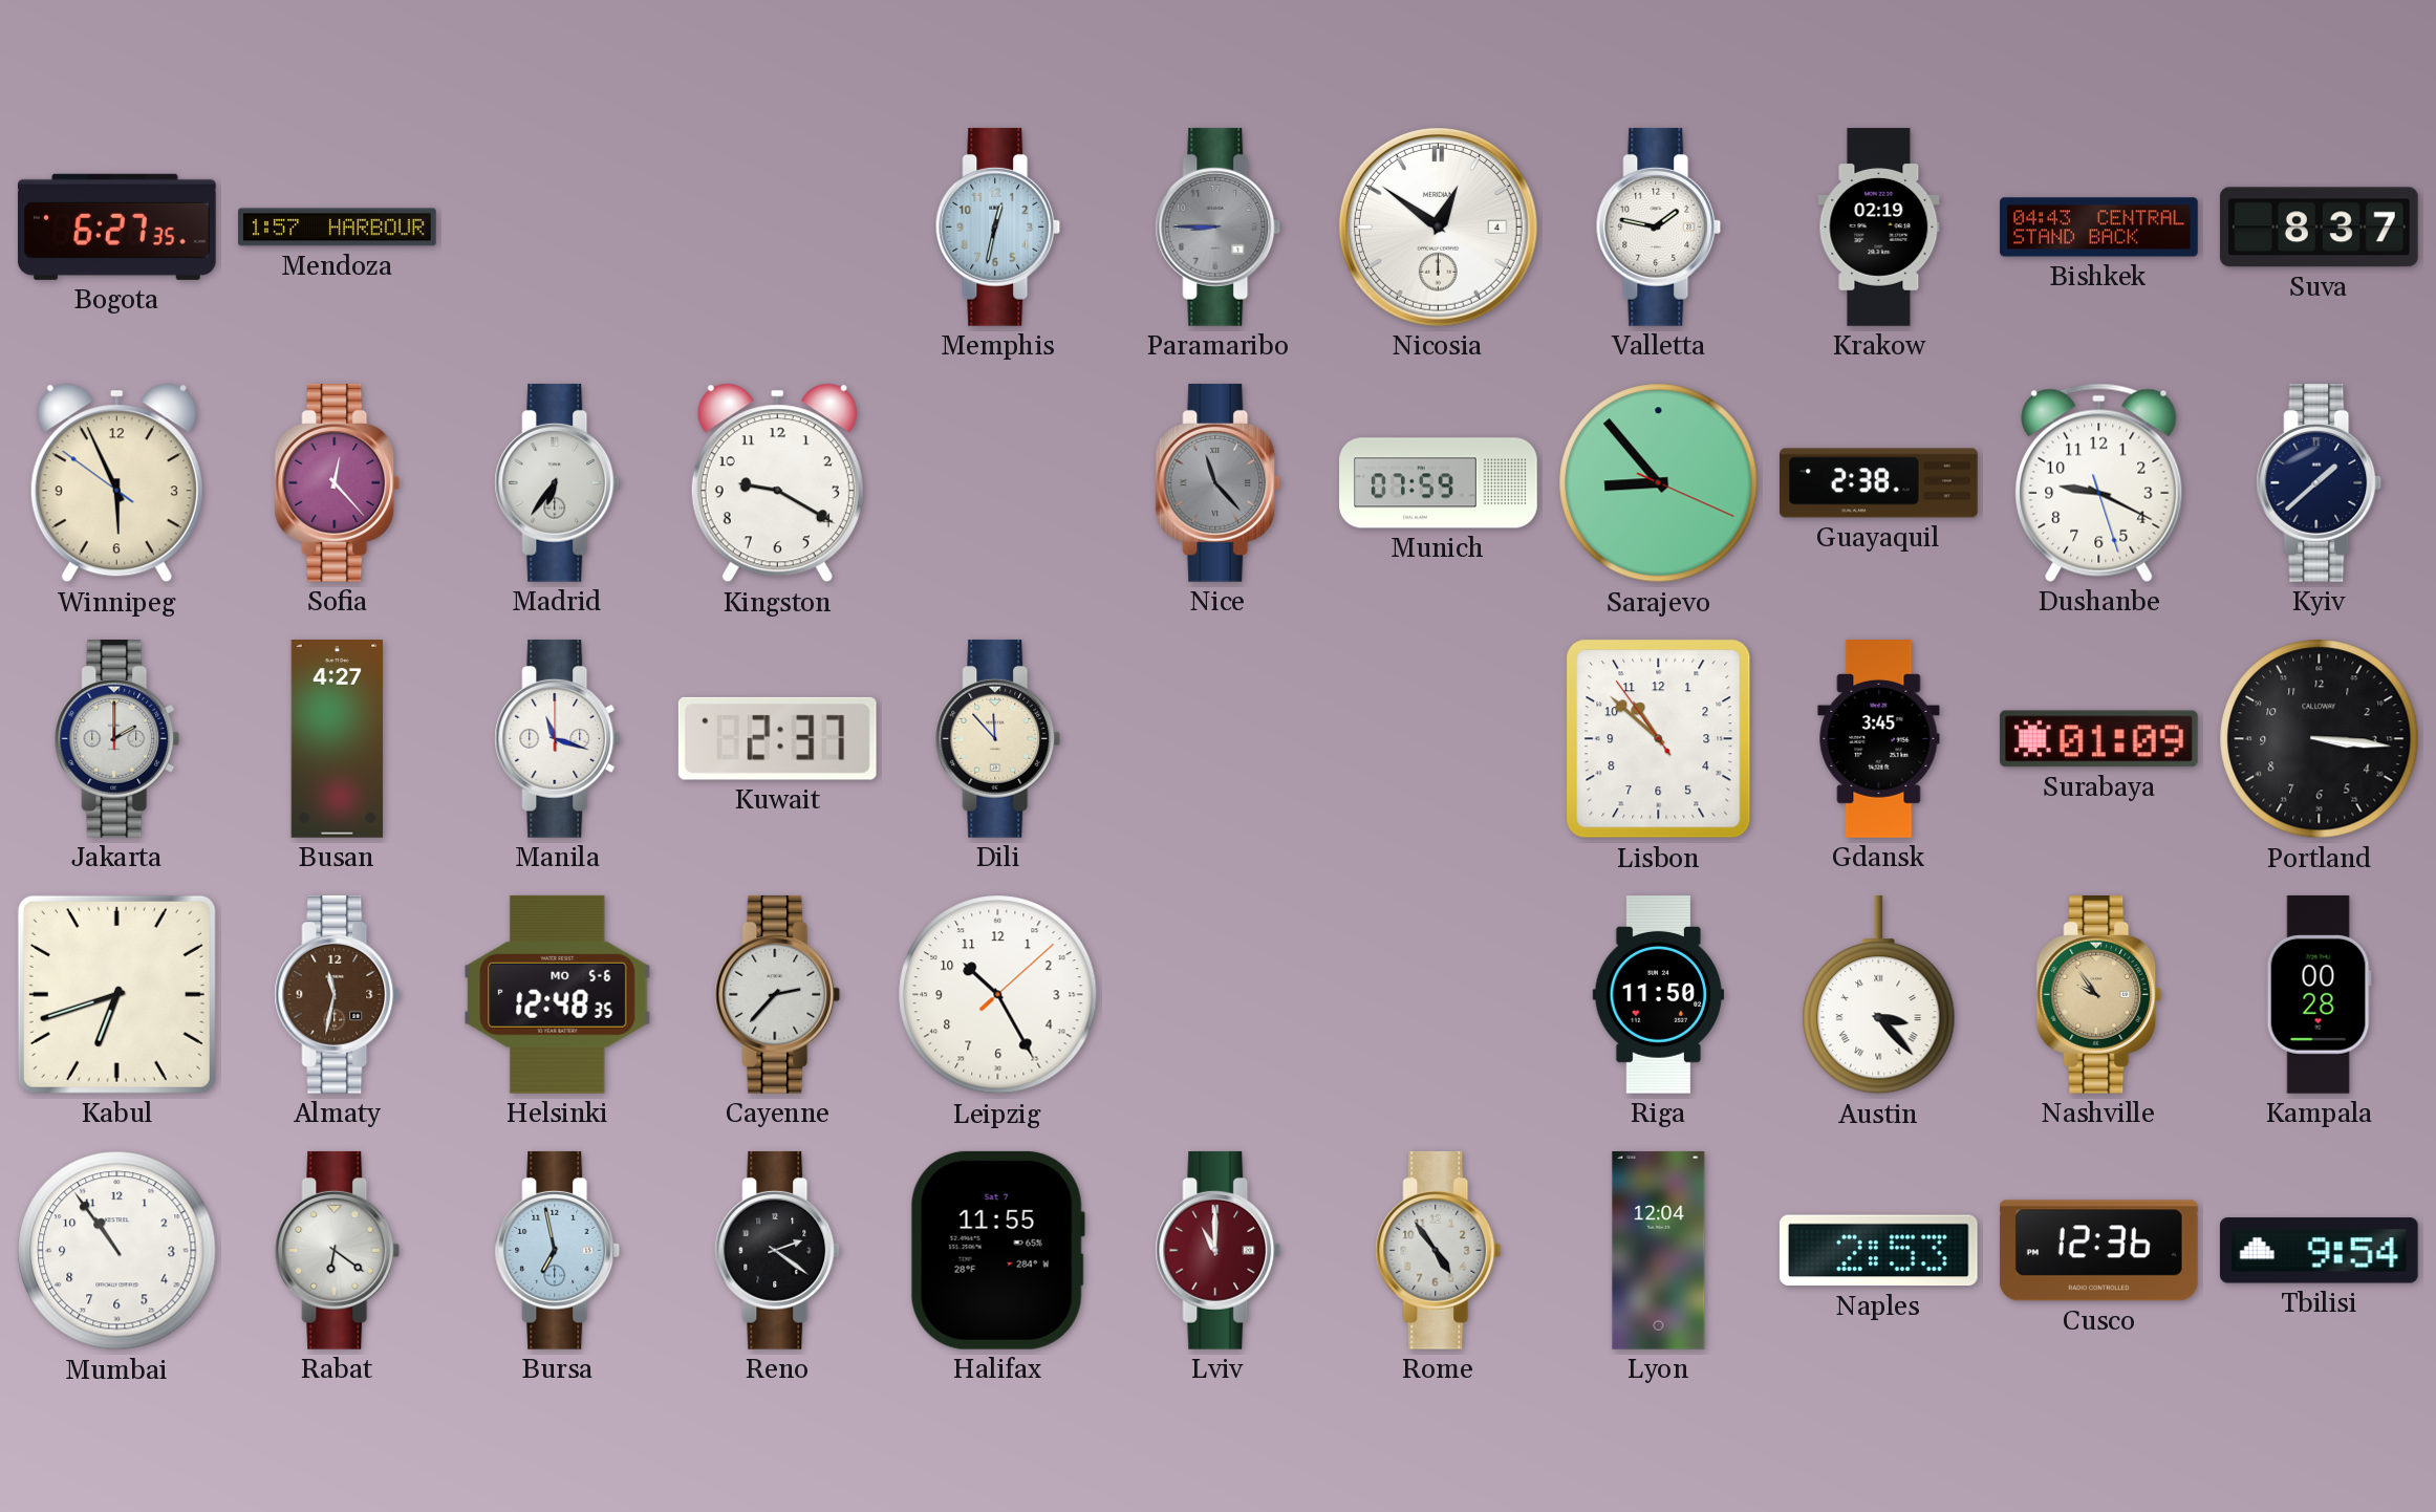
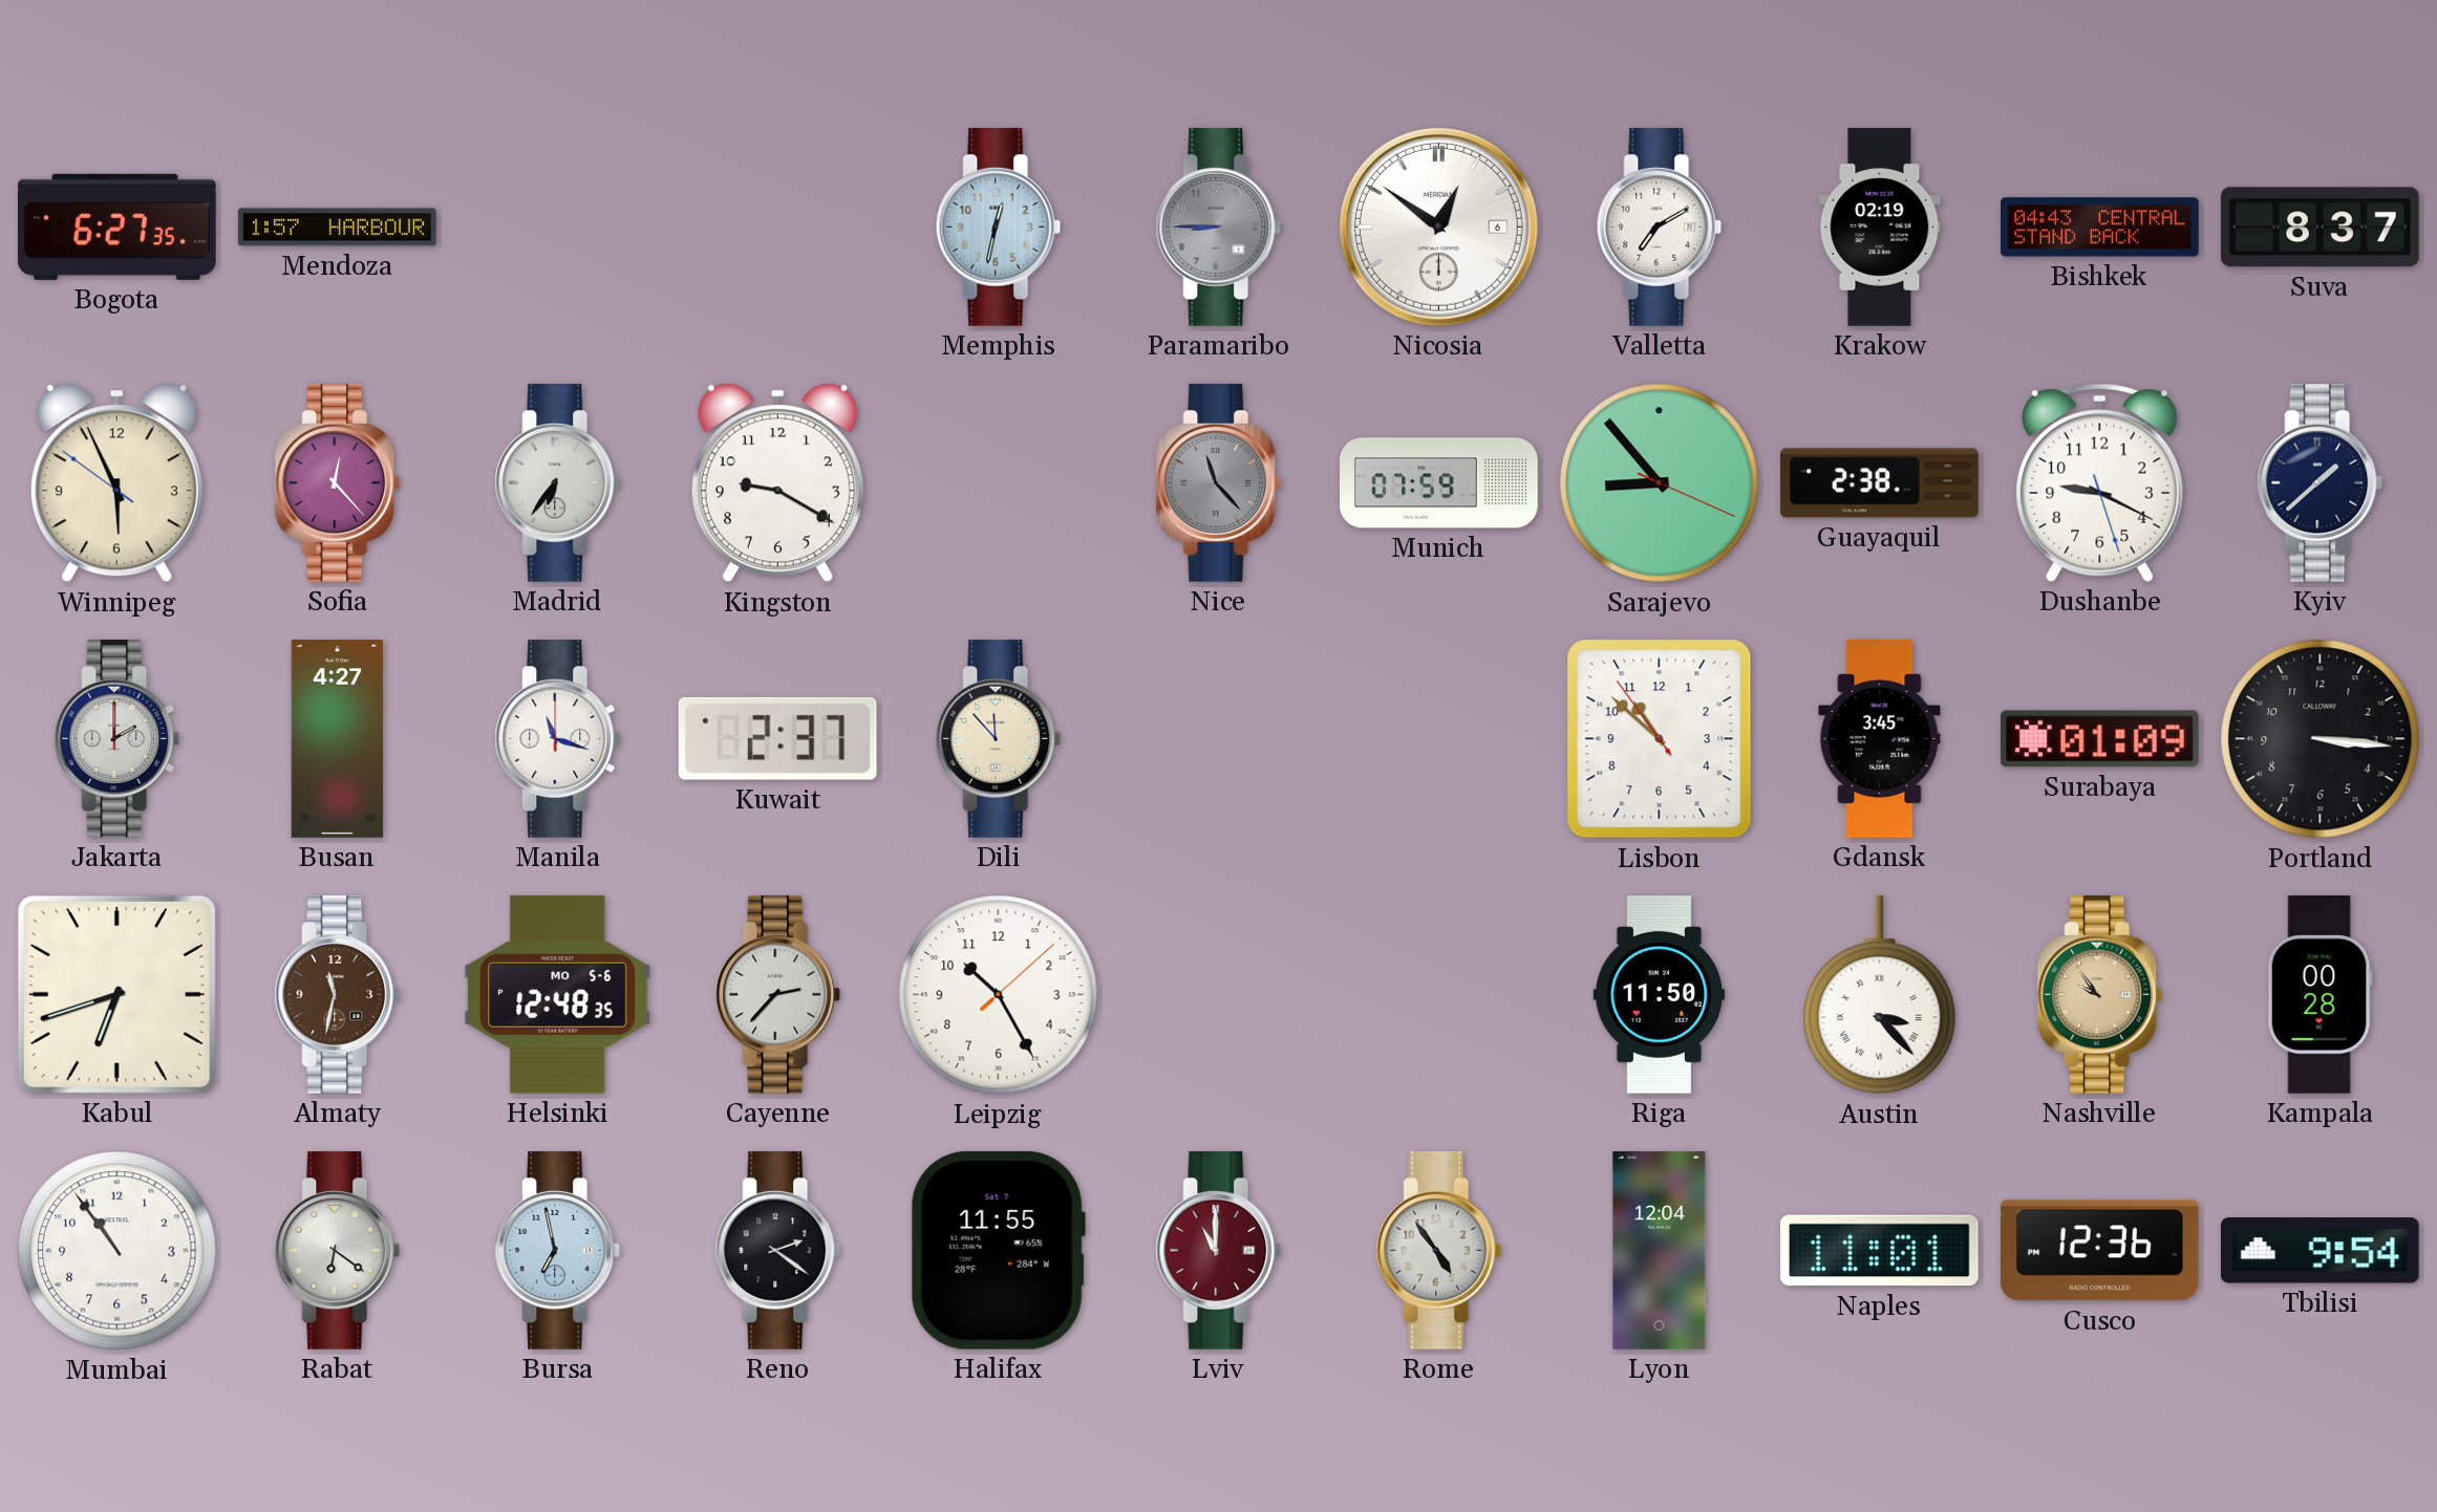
Nicosia date: 4 -> 6
Valletta: 1:47 -> 7:10
Naples: 2:53 -> 11:01
